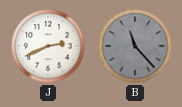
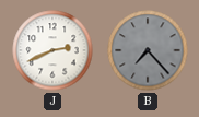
B: 11:23 -> 7:23
